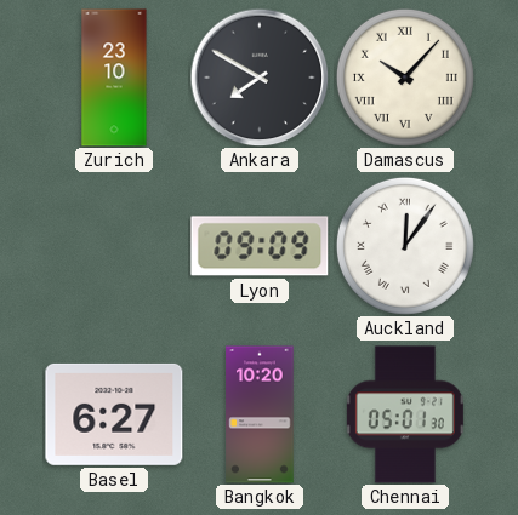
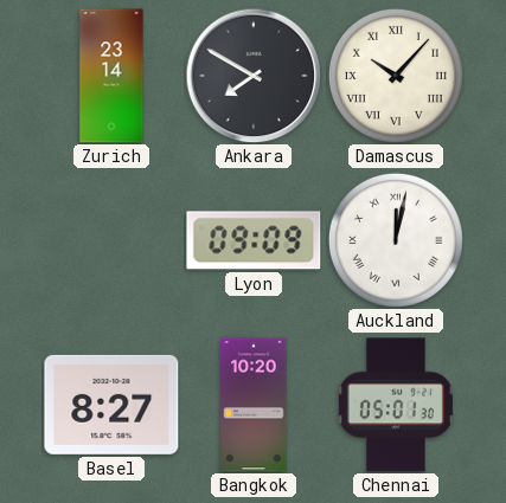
Zurich: 23:10 -> 23:14
Auckland: 12:06 -> 12:02
Basel: 6:27 -> 8:27
